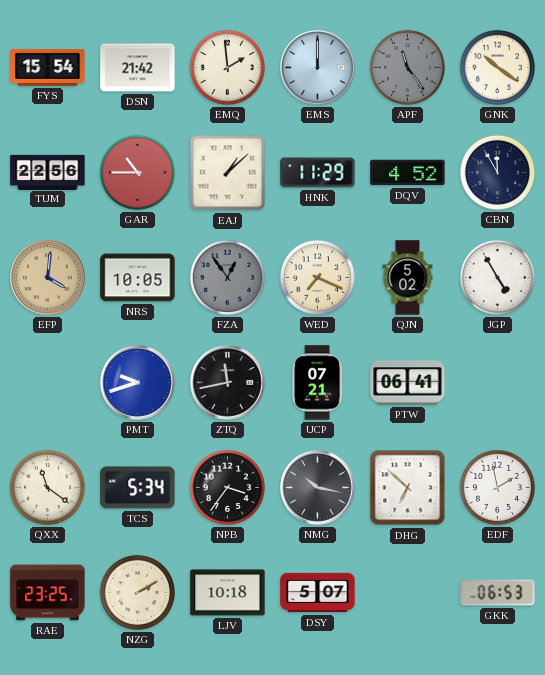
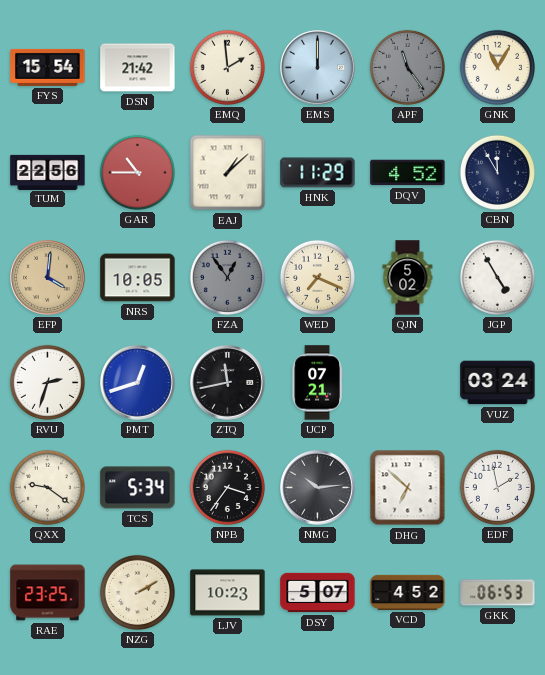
GNK: 10:21 -> 11:05
RVU: none -> 2:33
PMT: 9:42 -> 12:42
PTW: 06:41 -> none
VUZ: none -> 03:24
QXX: 11:21 -> 9:21
NMG: 10:17 -> 10:14
LJV: 10:18 -> 10:23
VCD: none -> 4:52
